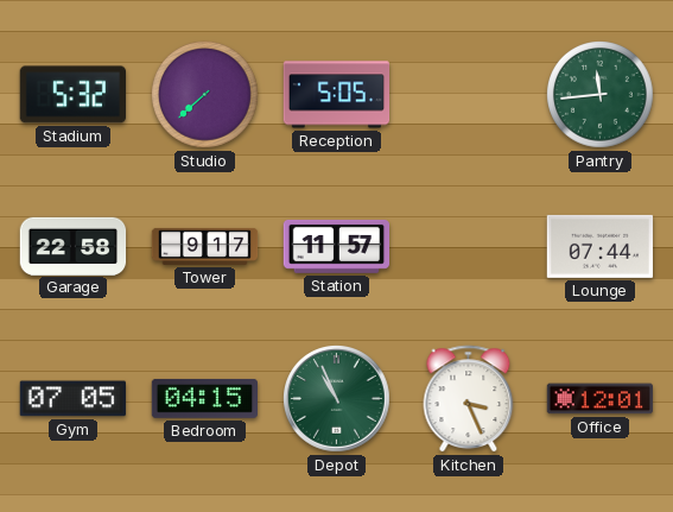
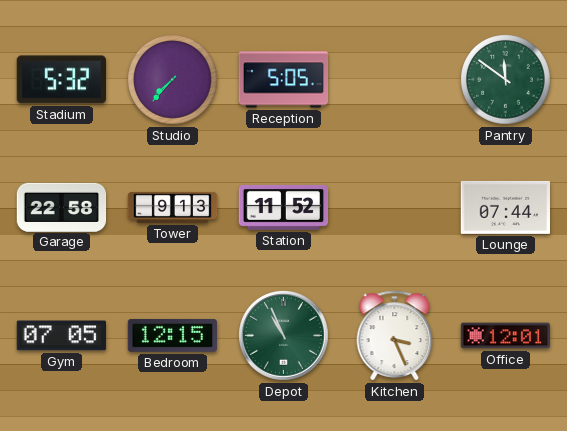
Studio: 7:38 -> 7:37
Pantry: 11:44 -> 11:51
Tower: 9:17 -> 9:13
Station: 11:57 -> 11:52
Bedroom: 04:15 -> 12:15
